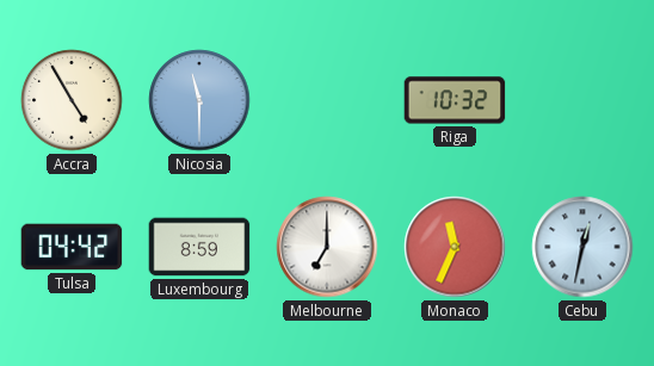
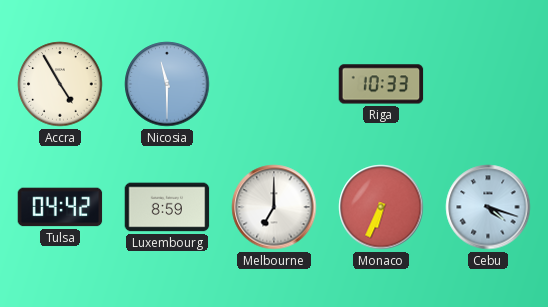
Riga: 10:32 -> 10:33
Monaco: 11:34 -> 6:34
Cebu: 12:32 -> 4:18
